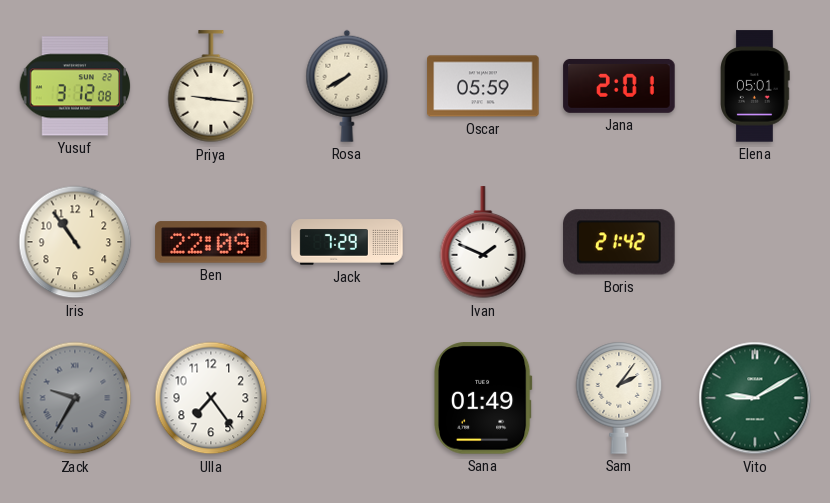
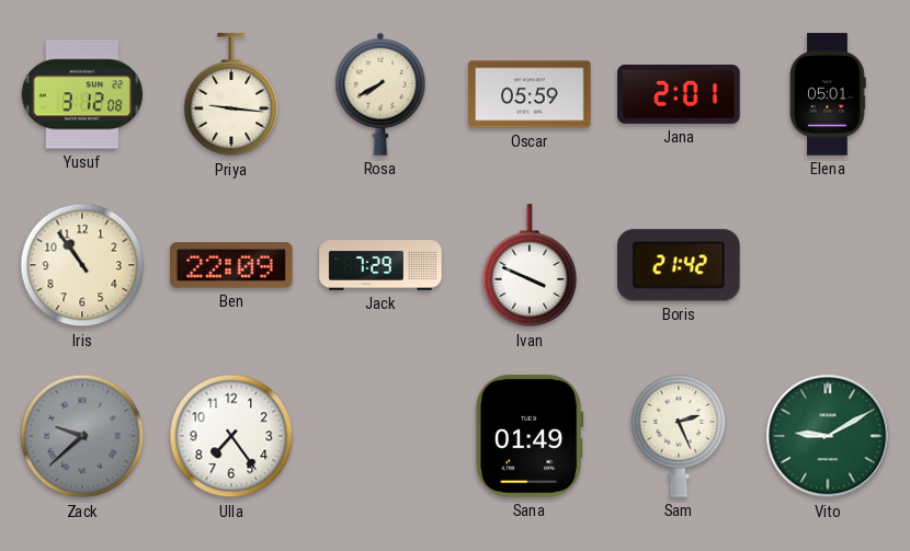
Ivan: 1:49 -> 3:49
Zack: 9:35 -> 9:38
Sam: 2:06 -> 2:26
